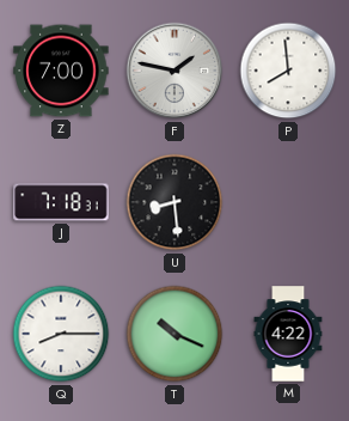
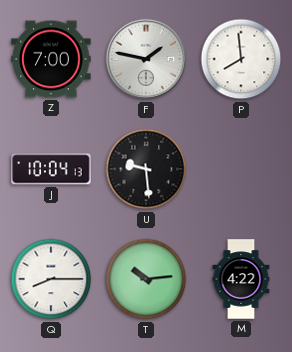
J: 7:18 -> 10:04
U: 8:29 -> 9:29
T: 10:19 -> 10:14
